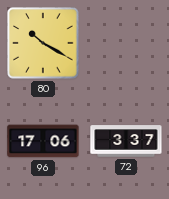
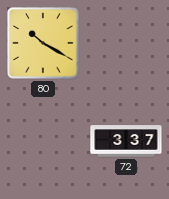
96: 17:06 -> none
